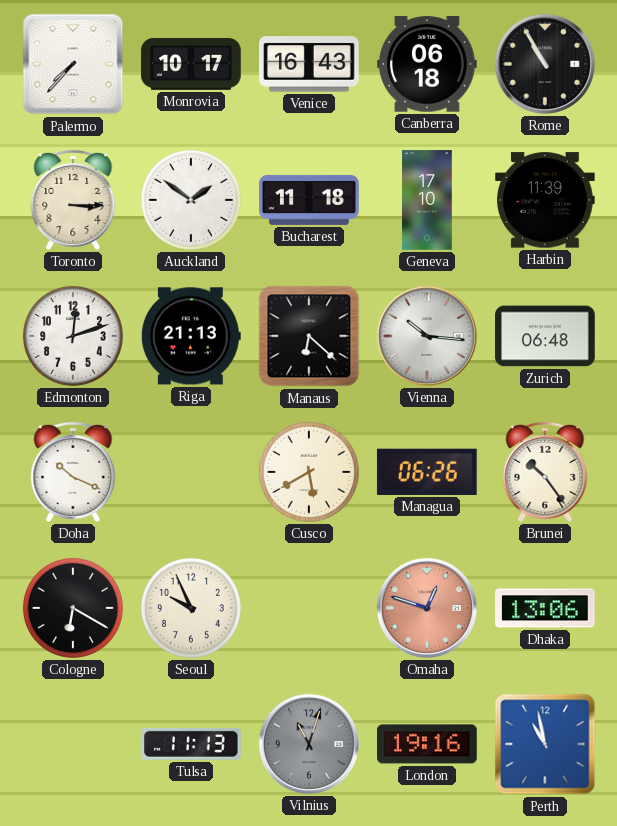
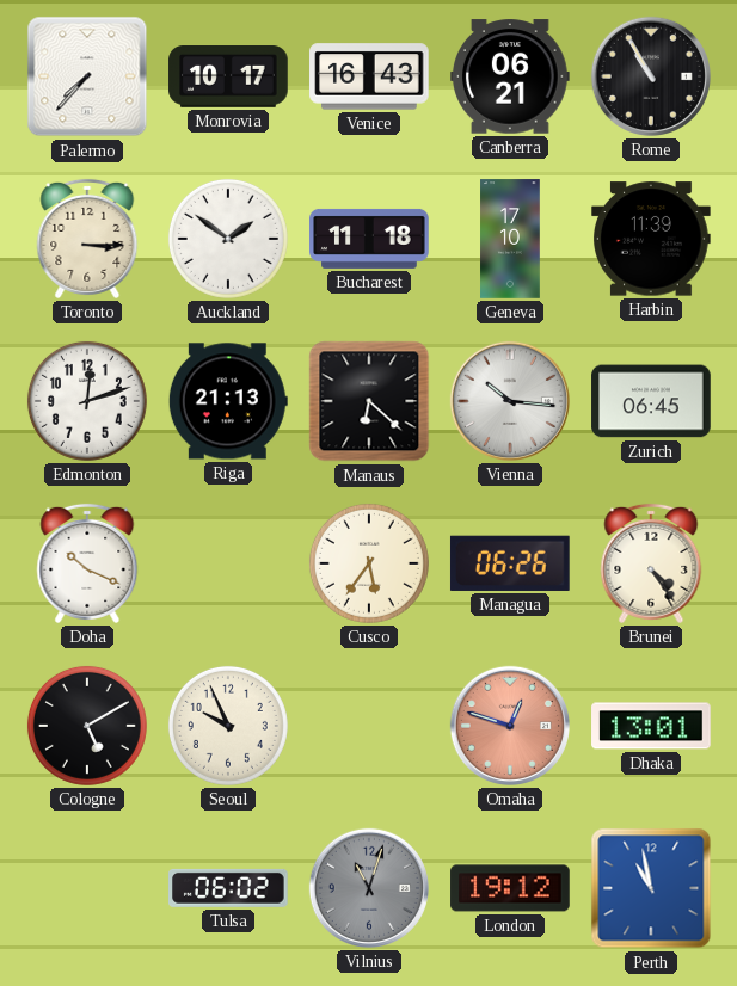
Canberra: 06:18 -> 06:21
Zurich: 06:48 -> 06:45
Cusco: 5:40 -> 5:36
Brunei: 10:24 -> 4:24
Cologne: 6:20 -> 5:10
Dhaka: 13:06 -> 13:01
Tulsa: 11:13 -> 06:02
London: 19:16 -> 19:12
